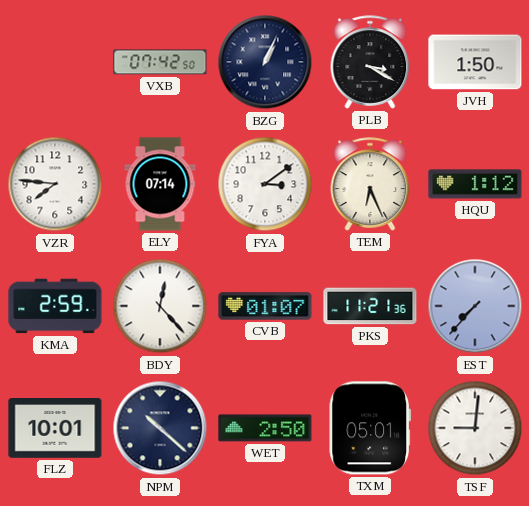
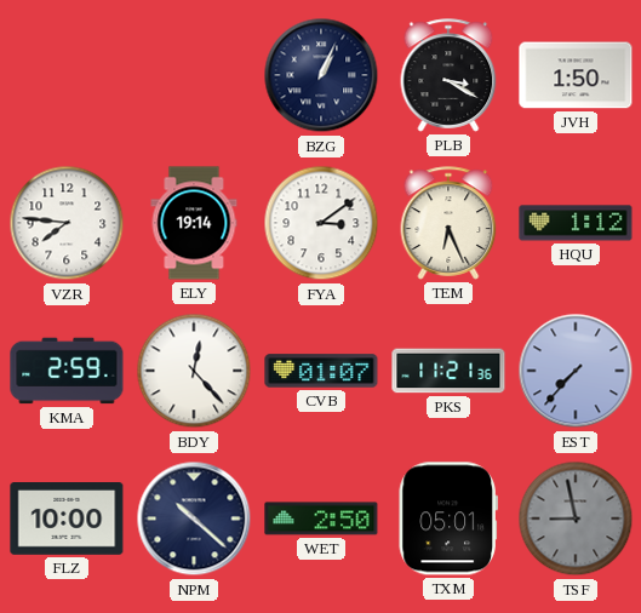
VXB: 07:42 -> none
ELY: 07:14 -> 19:14
FLZ: 10:01 -> 10:00
TSF: 9:01 -> 8:58
TSF dial: white -> grey
